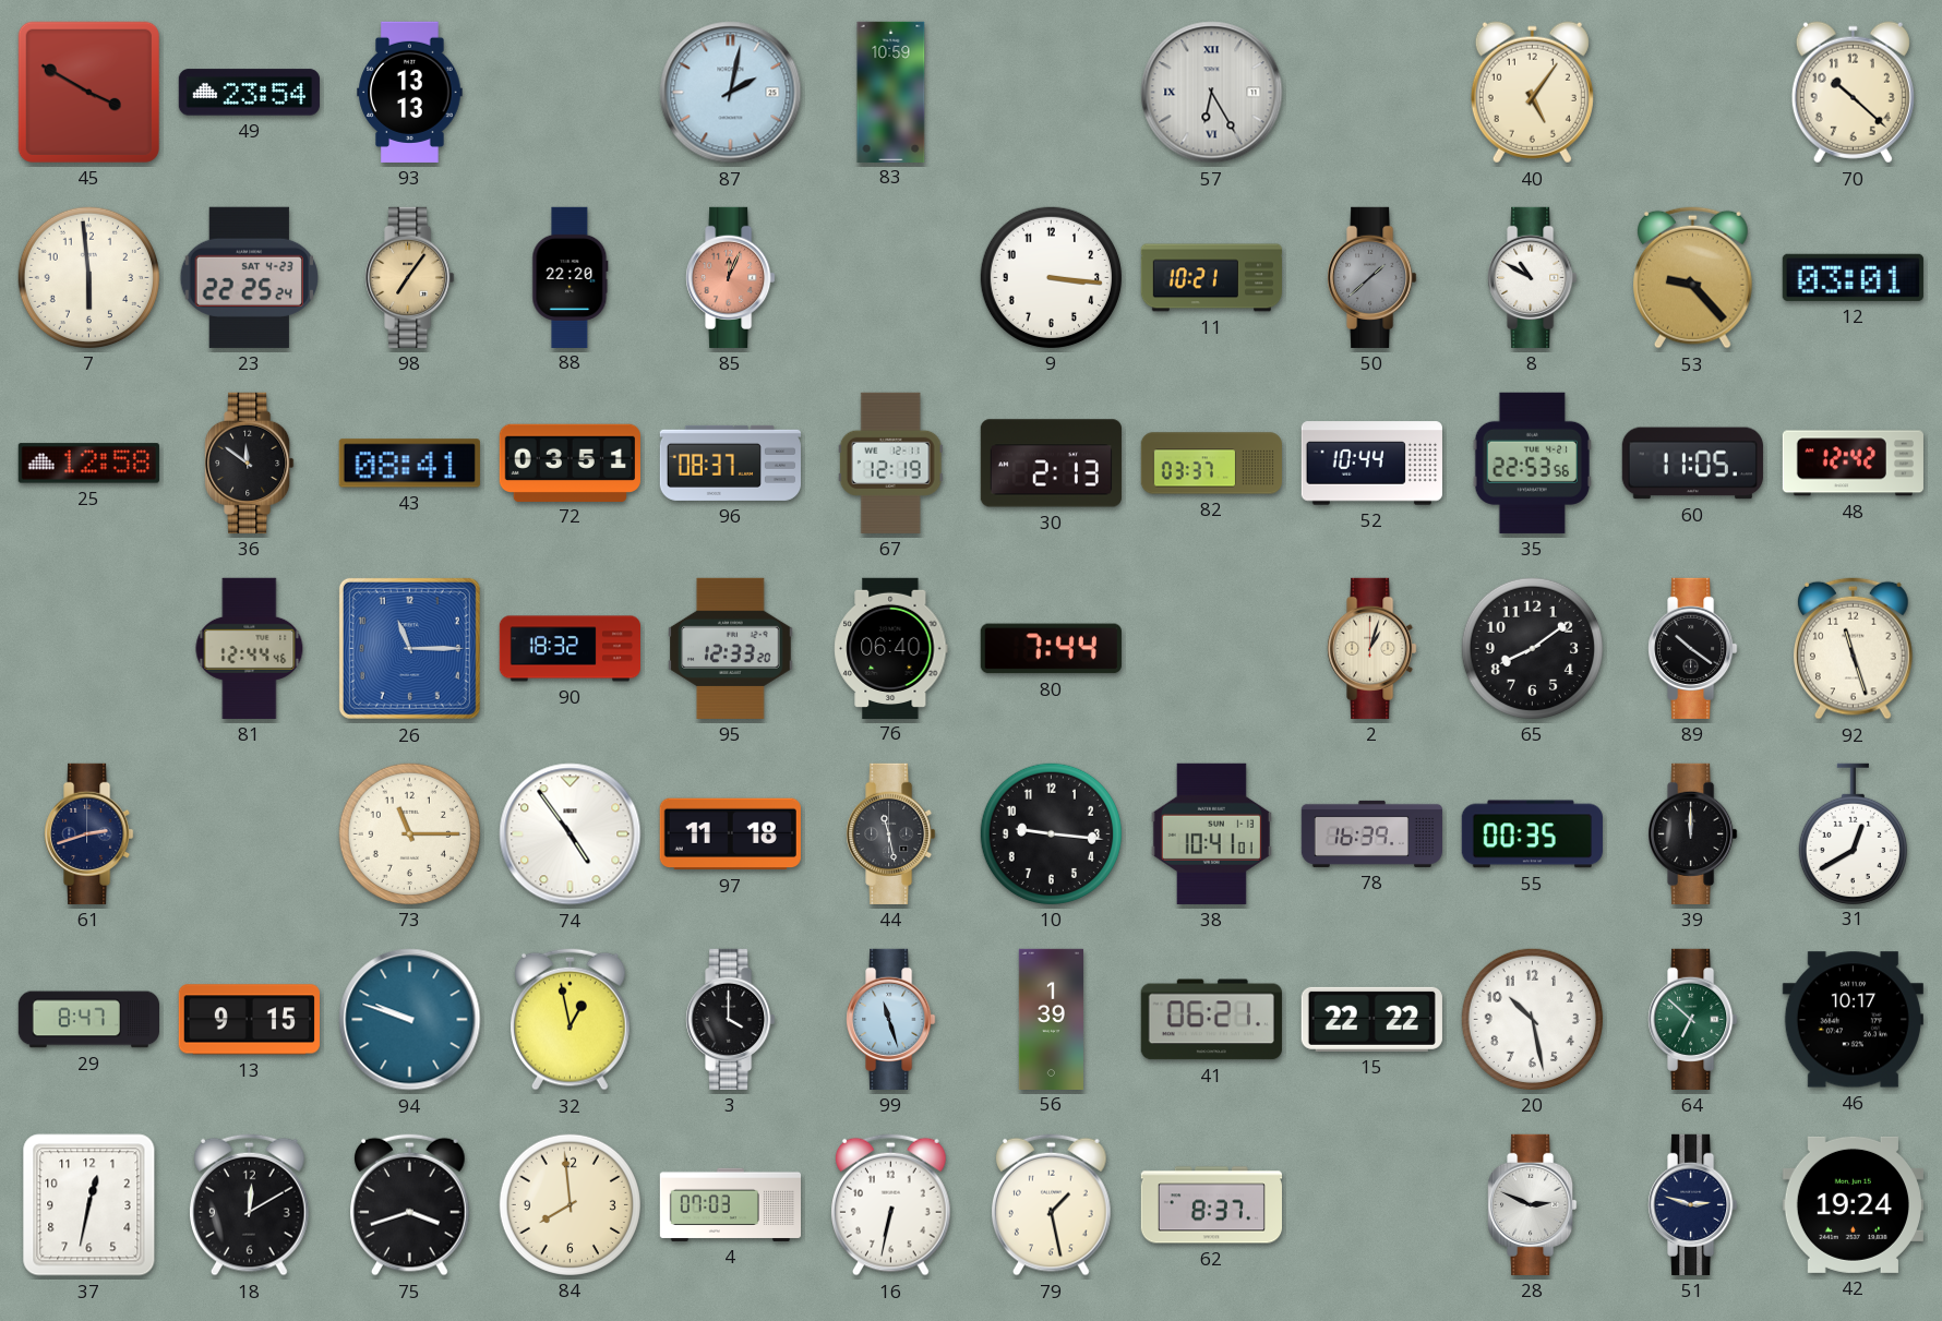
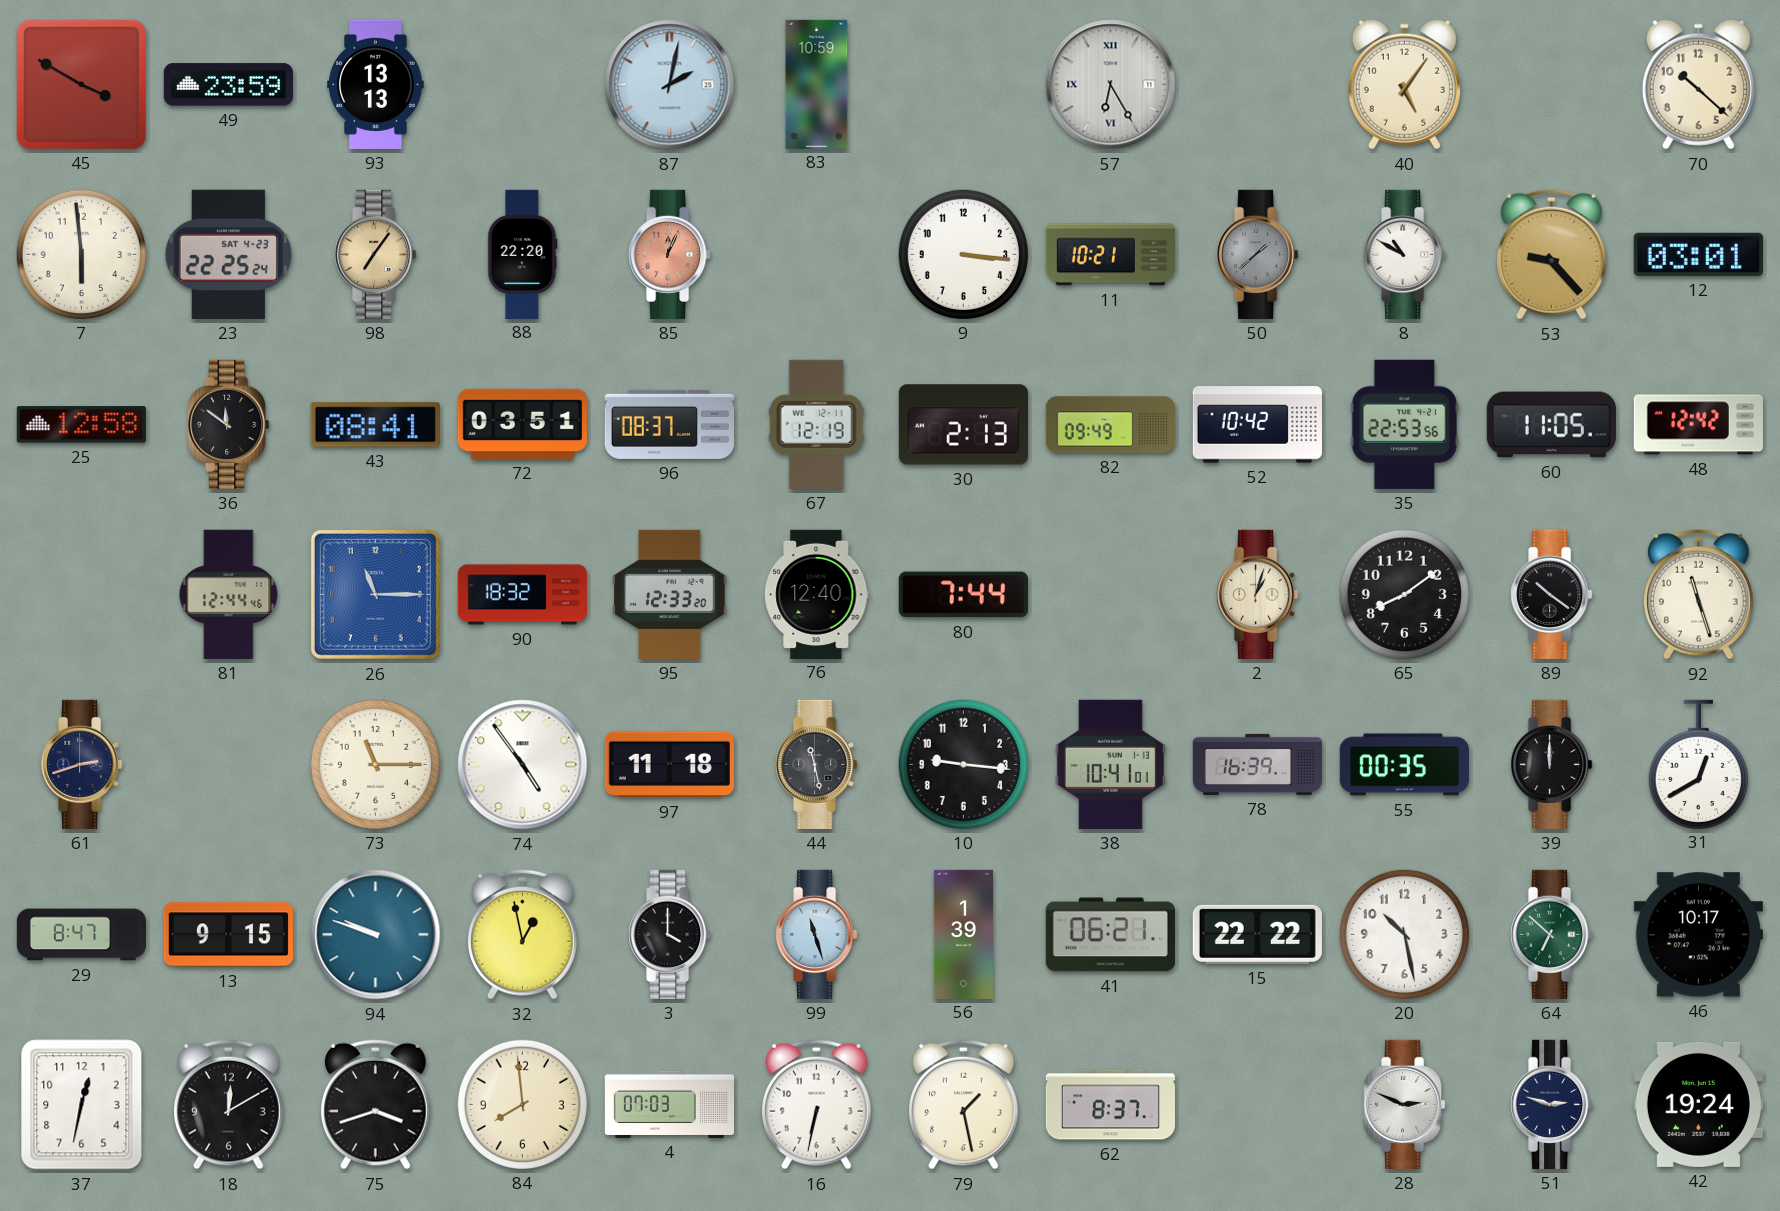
49: 23:54 -> 23:59
82: 03:37 -> 09:49
52: 10:44 -> 10:42
76: 06:40 -> 12:40
